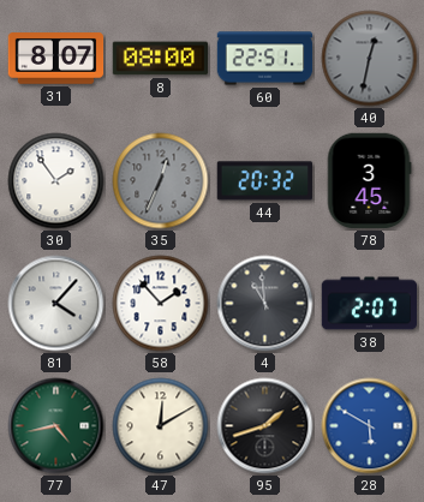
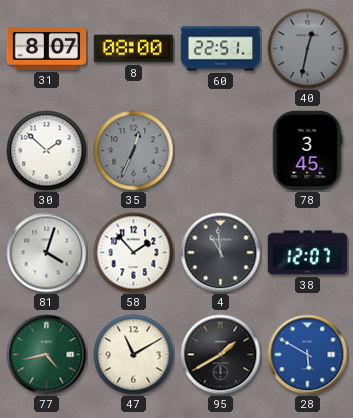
30: 1:54 -> 1:52
44: 20:32 -> none
81: 4:07 -> 4:03
38: 2:07 -> 12:07
47: 12:10 -> 11:10
95: 1:42 -> 1:40
